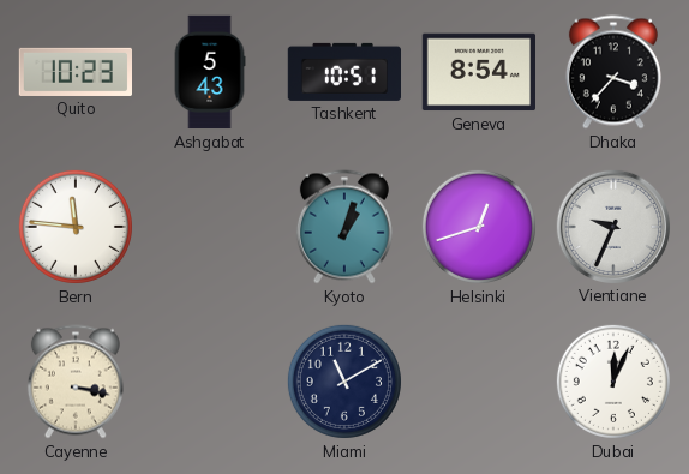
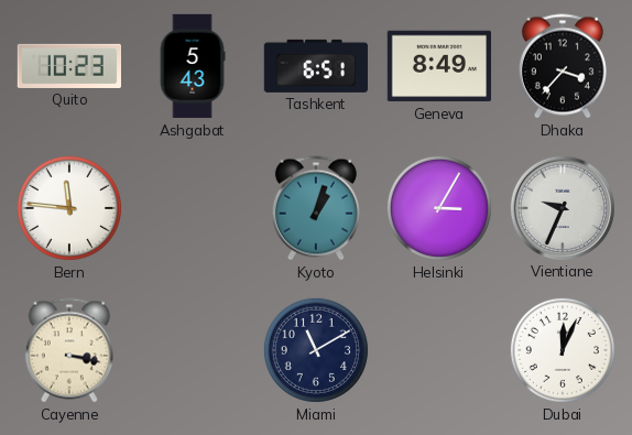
Tashkent: 10:51 -> 6:51
Geneva: 8:54 -> 8:49
Helsinki: 12:42 -> 3:05
